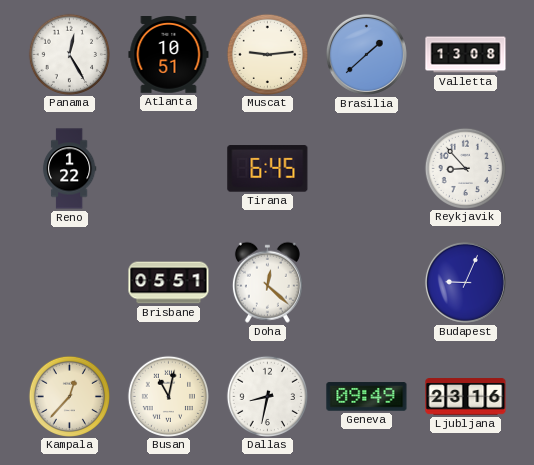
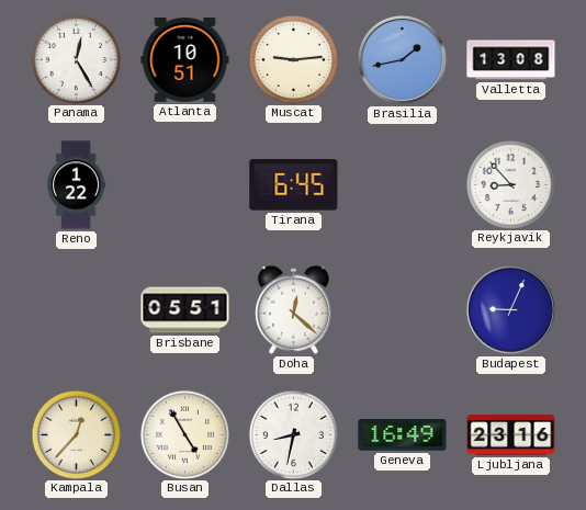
Brasilia: 1:38 -> 1:43
Busan: 11:02 -> 4:55
Geneva: 09:49 -> 16:49
